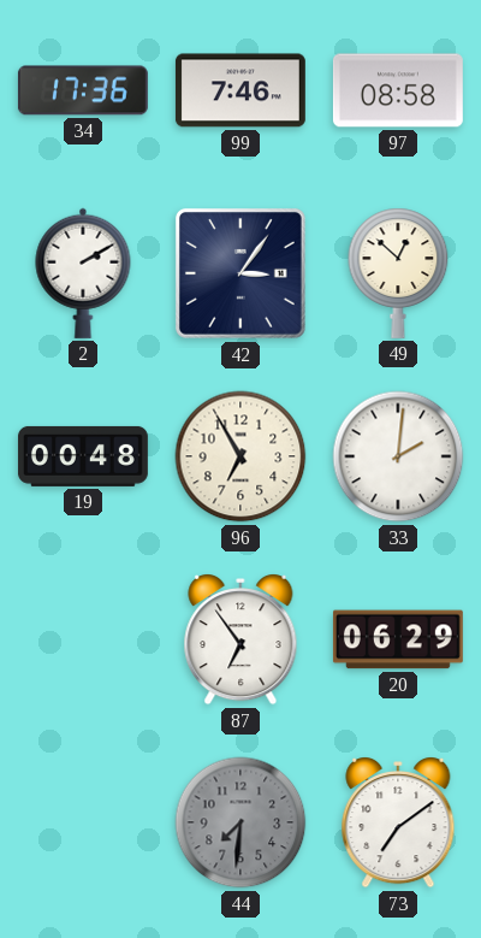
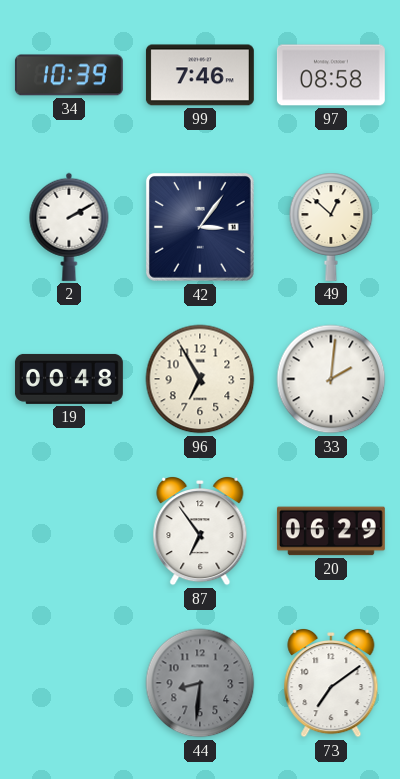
34: 17:36 -> 10:39
44: 7:31 -> 8:31
